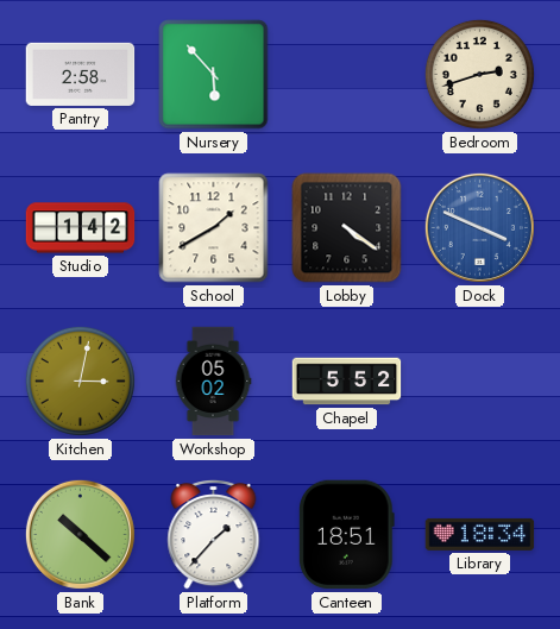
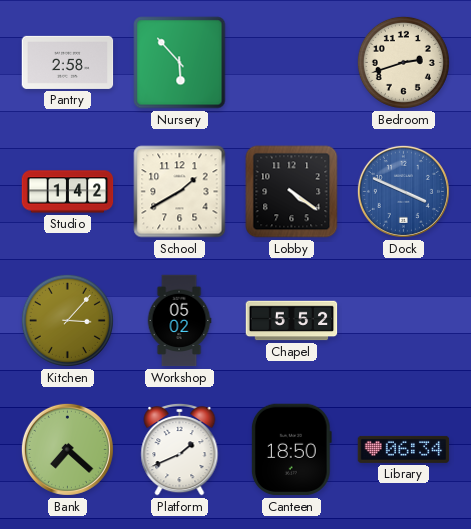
Kitchen: 3:02 -> 3:07
Bank: 10:22 -> 7:22
Platform: 1:37 -> 1:41
Canteen: 18:51 -> 18:50
Library: 18:34 -> 06:34
